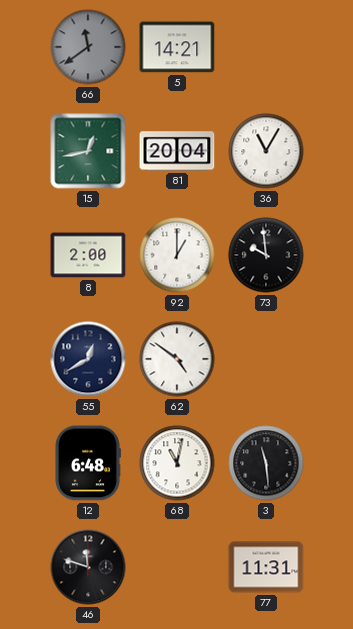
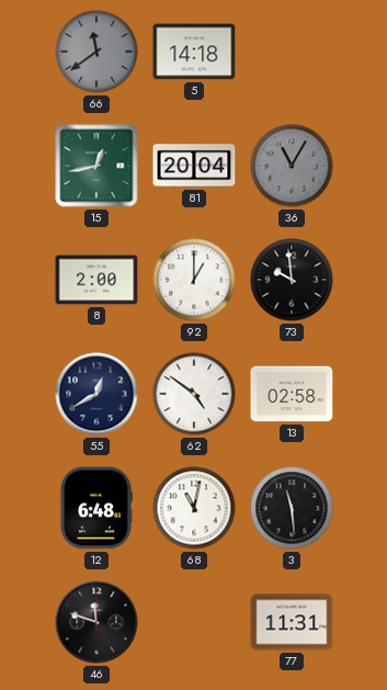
5: 14:21 -> 14:18
36 dial: white -> grey
13: none -> 02:58
